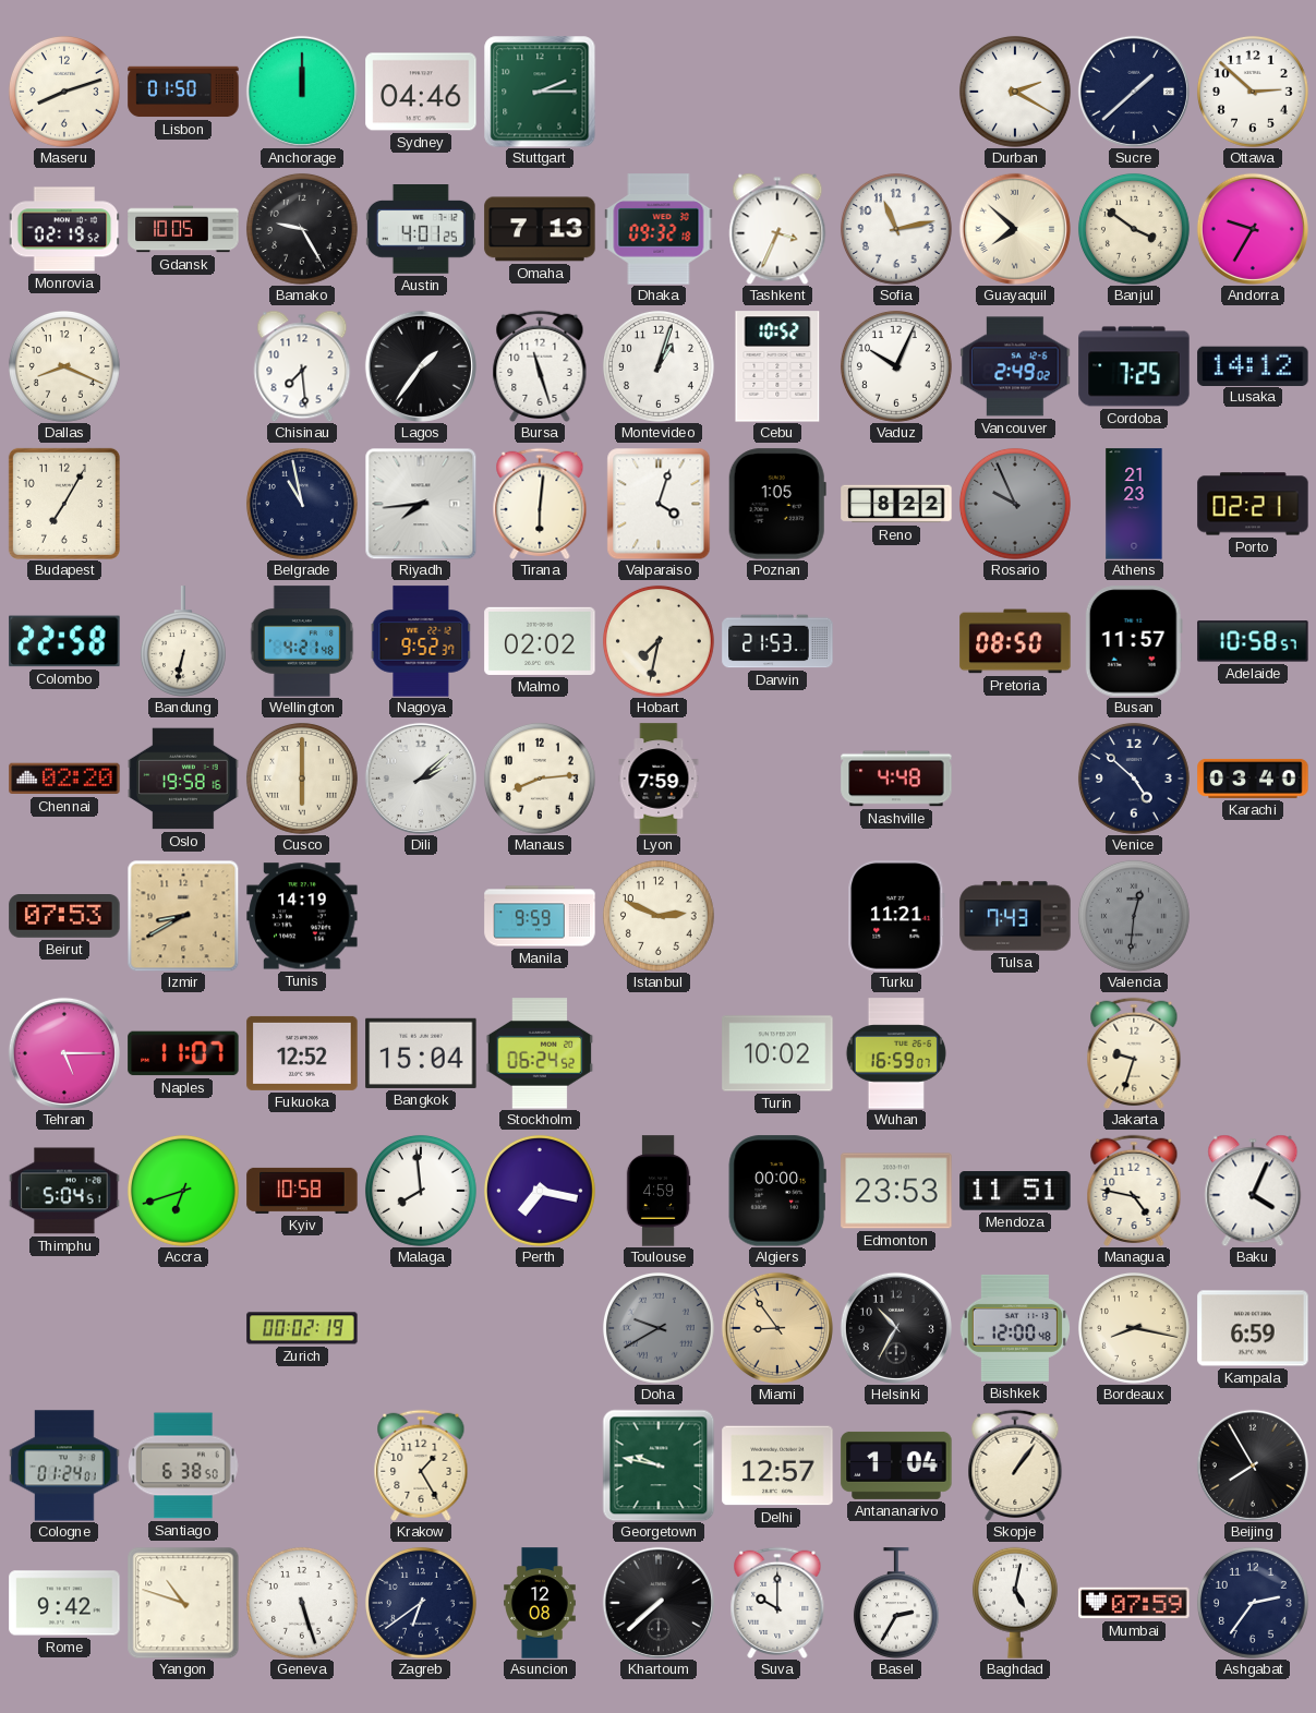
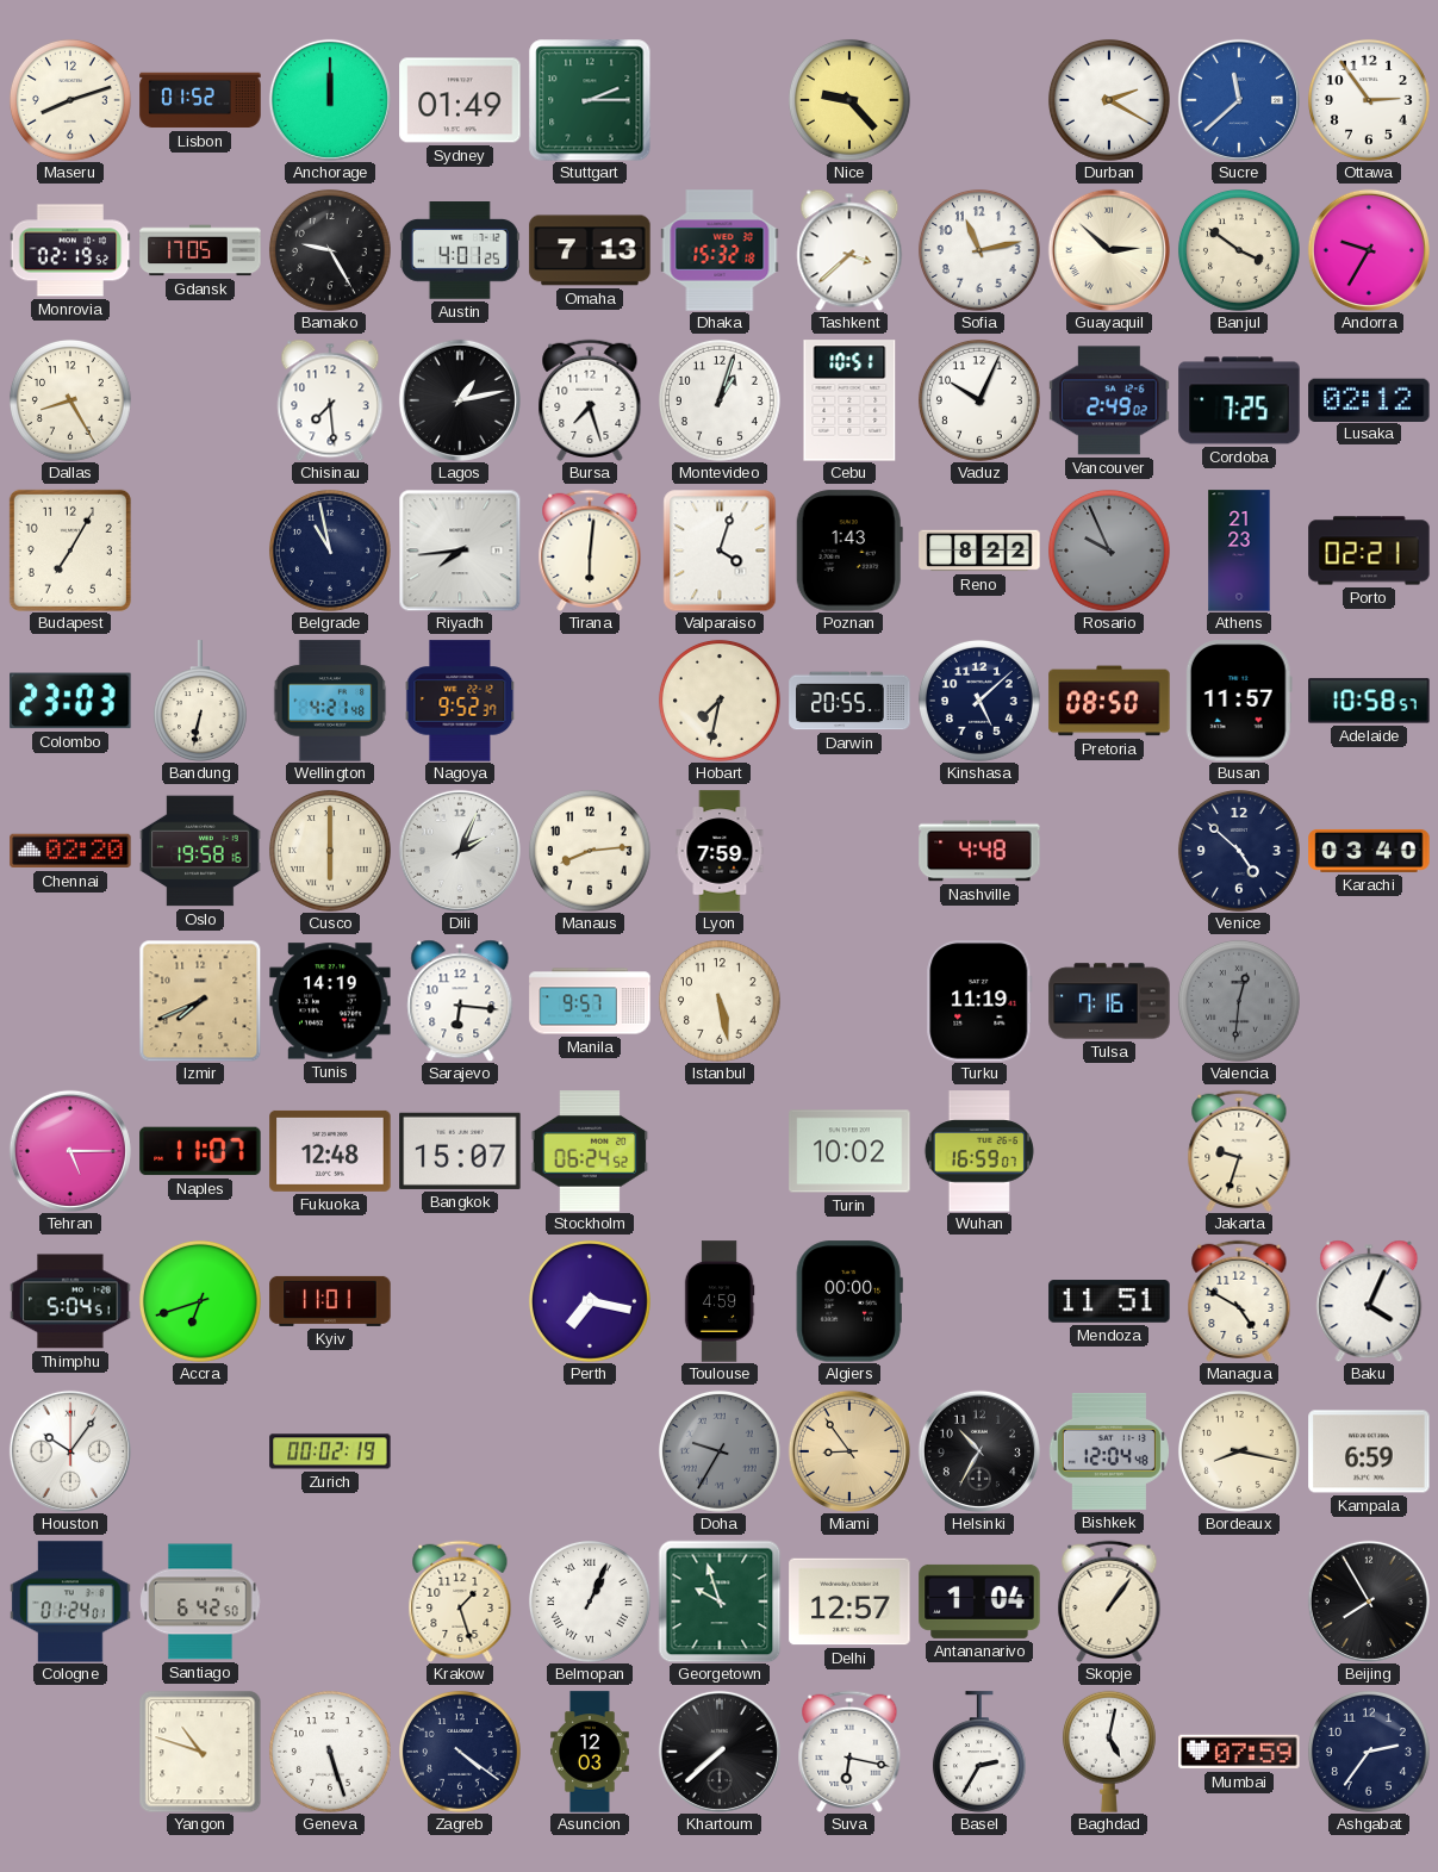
Lisbon: 01:50 -> 01:52
Sydney: 04:46 -> 01:49
Nice: none -> 9:23
Sucre: 1:38 -> 11:38
Sucre dial: navy -> blue
Ottawa: 2:52 -> 2:54
Gdansk: 10:05 -> 17:05
Dhaka: 09:32 -> 15:32
Tashkent: 3:34 -> 3:38
Guayaquil: 7:52 -> 2:52
Dallas: 8:19 -> 8:25
Lagos: 1:36 -> 1:13
Bursa: 11:27 -> 7:27
Cebu: 10:52 -> 10:51
Lusaka: 14:12 -> 02:12
Poznan: 1:05 -> 1:43
Colombo: 22:58 -> 23:03
Malmo: 02:02 -> none
Darwin: 21:53 -> 20:55
Kinshasa: none -> 5:08
Dili: 2:08 -> 2:04
Beirut: 07:53 -> none
Izmir: 8:40 -> 7:41
Sarajevo: none -> 6:16
Manila: 9:59 -> 9:57
Istanbul: 2:49 -> 5:28
Turku: 11:21 -> 11:19
Tulsa: 7:43 -> 7:16
Fukuoka: 12:52 -> 12:48
Bangkok: 15:04 -> 15:07
Kyiv: 10:58 -> 11:01
Malaga: 7:59 -> none
Edmonton: 23:53 -> none
Managua: 4:47 -> 4:50
Houston: none -> 10:06
Doha: 9:40 -> 9:35
Bishkek: 12:00 -> 12:04
Santiago: 6:38 -> 6:42
Krakow: 1:25 -> 1:27
Belmopan: none -> 1:04
Georgetown: 9:47 -> 9:57
Rome: 9:42 -> none
Zagreb: 6:39 -> 4:21
Asuncion: 12:08 -> 12:03
Suva: 10:00 -> 6:17
